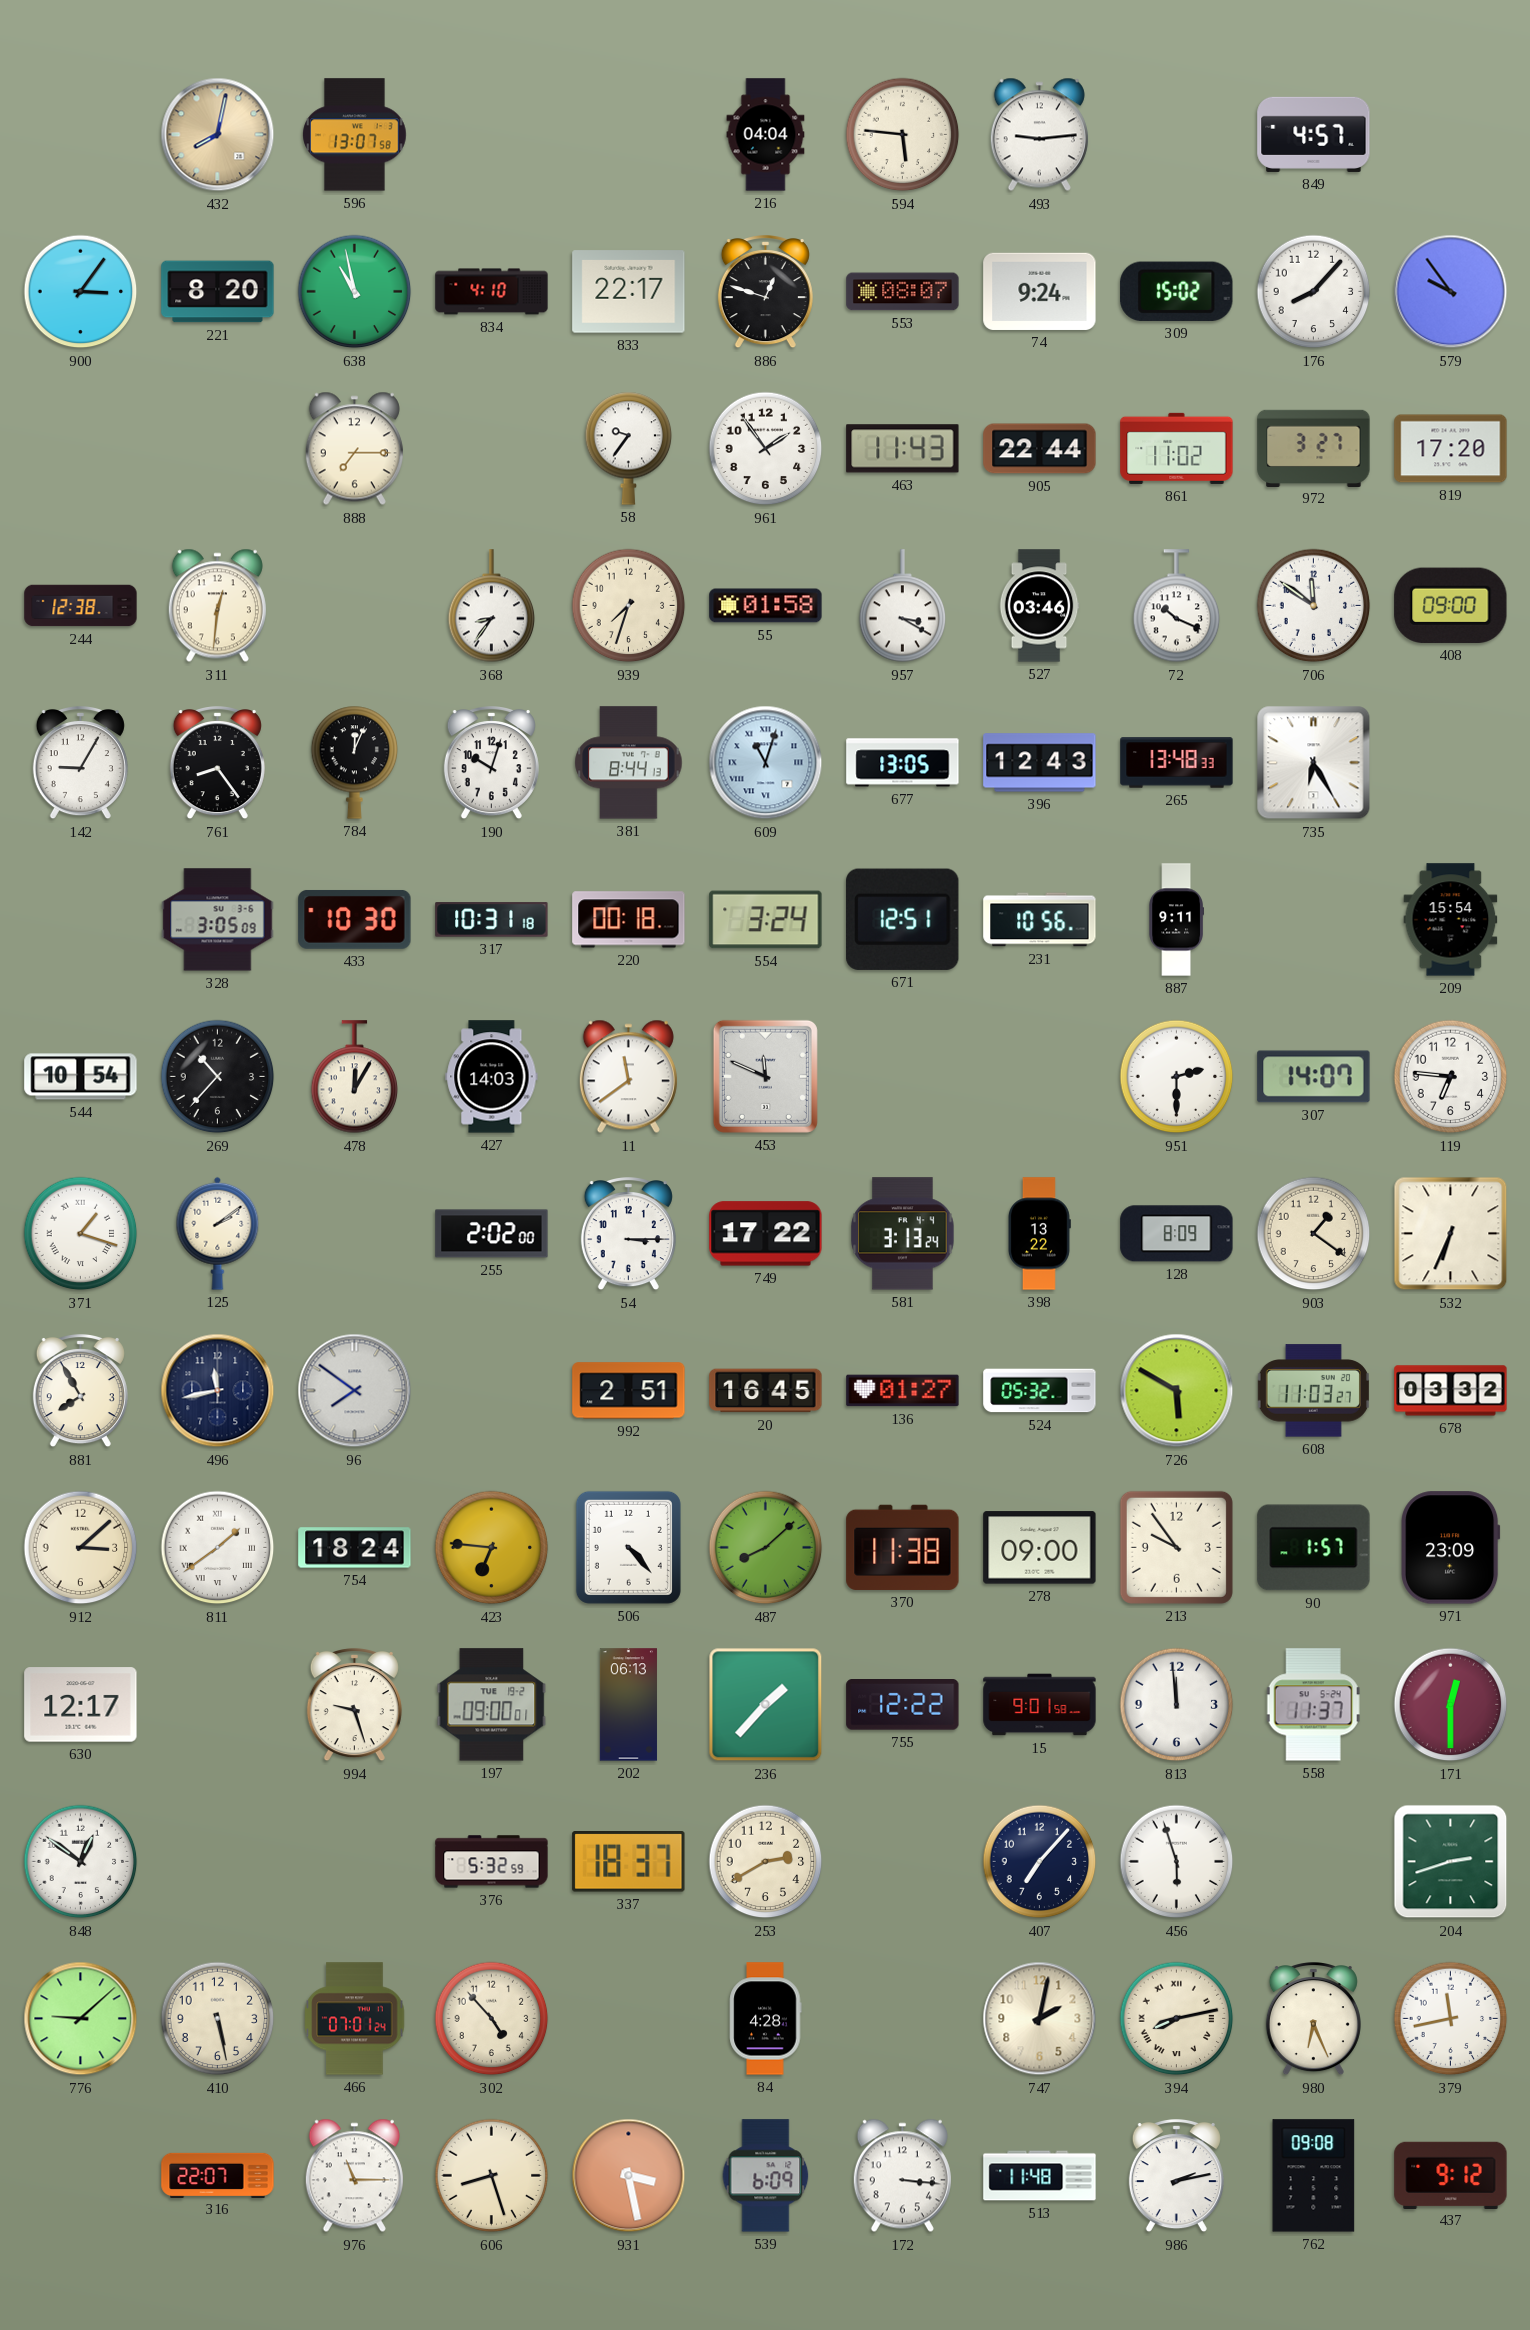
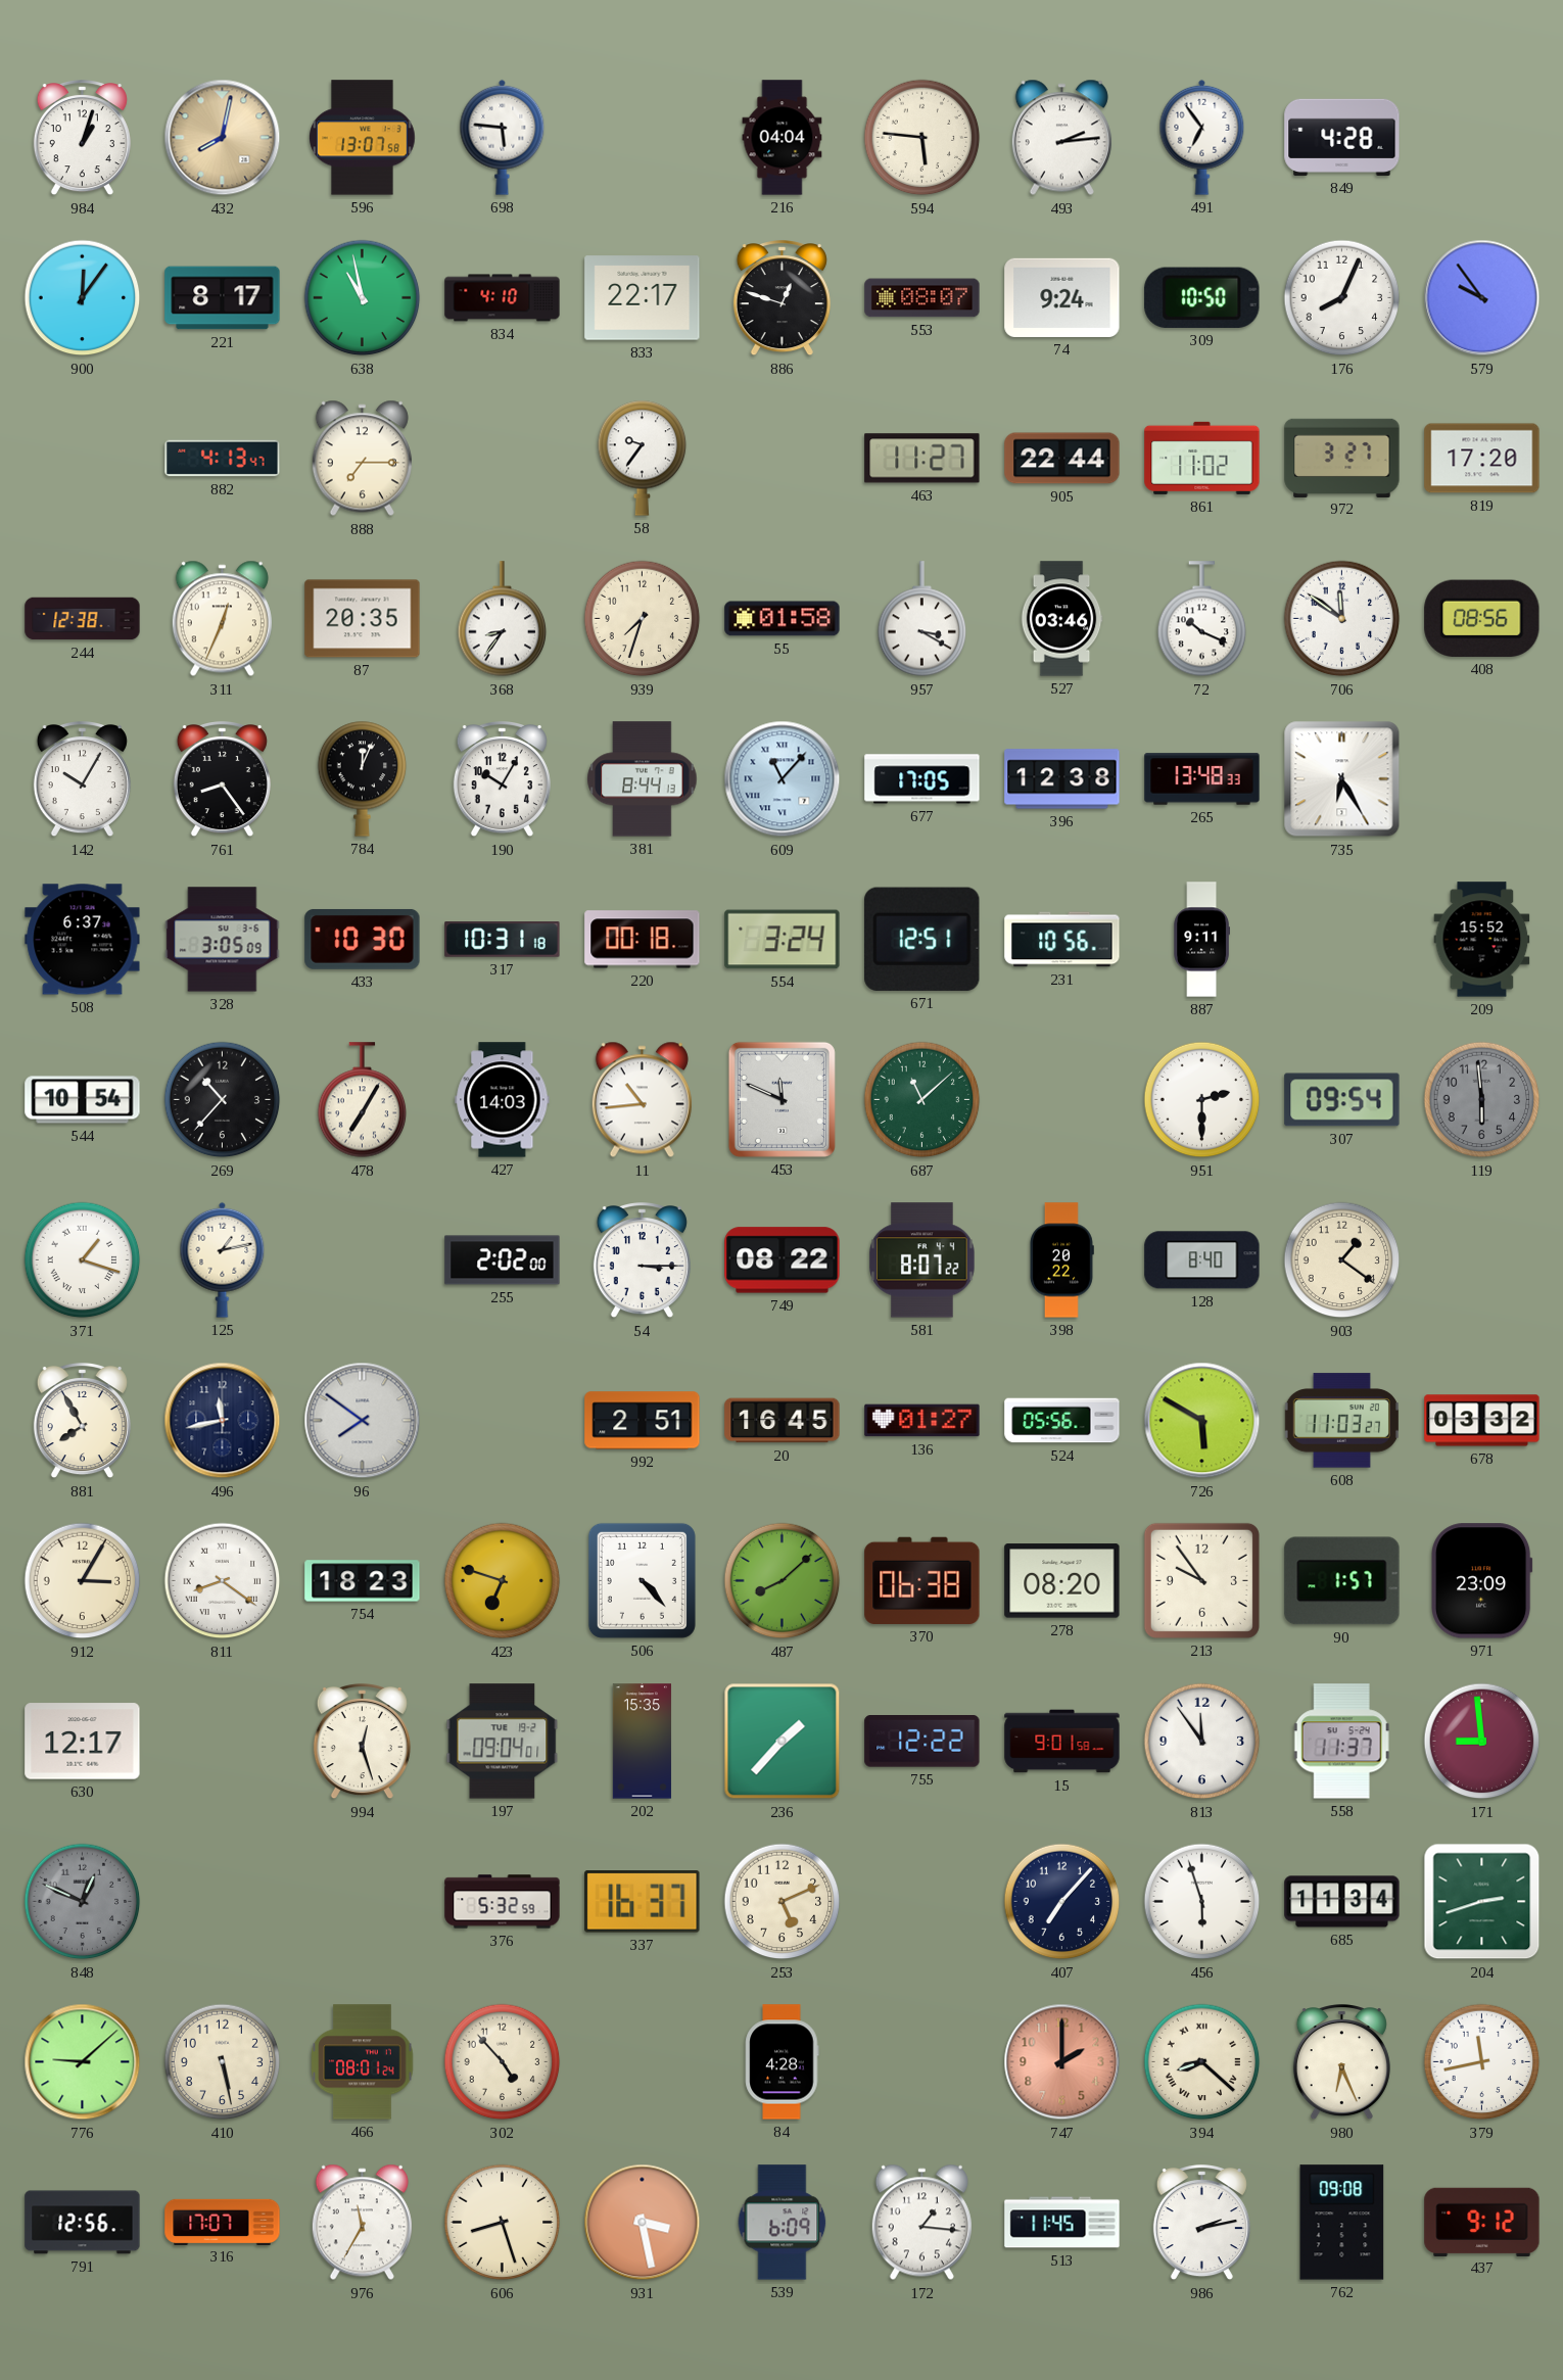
984: none -> 1:03
698: none -> 5:46
493: 9:14 -> 2:14
491: none -> 6:54
849: 4:57 -> 4:28
900: 3:06 -> 12:06
221: 8:20 -> 8:17
309: 15:02 -> 10:50
176: 8:07 -> 8:04
882: none -> 4:13
961: 1:54 -> none
463: 11:43 -> 11:27
311: 12:31 -> 12:34
87: none -> 20:35
408: 09:00 -> 08:56
142: 9:05 -> 10:05
190: 10:03 -> 10:05
609: 11:03 -> 11:07
677: 13:05 -> 17:05
396: 12:43 -> 12:38
508: none -> 6:37
209: 15:54 -> 15:52
478: 12:05 -> 7:05
11: 11:39 -> 10:44
687: none -> 11:08
307: 14:07 -> 09:54
119: 6:46 -> 5:59
119 dial: white -> grey
125: 2:09 -> 1:13
749: 17:22 -> 08:22
581: 3:13 -> 8:07
398: 13:22 -> 20:22
128: 8:09 -> 8:40
532: 6:34 -> none
524: 05:32 -> 05:56
912: 3:08 -> 3:05
811: 1:39 -> 8:21
754: 18:24 -> 18:23
423: 6:46 -> 6:48
370: 11:38 -> 06:38
278: 09:00 -> 08:20
994: 9:27 -> 12:27
197: 09:00 -> 09:04
202: 06:13 -> 15:35
813: 11:59 -> 11:54
171: 12:30 -> 8:59
848: 12:51 -> 12:49
848 dial: white -> grey
337: 18:37 -> 16:37
253: 2:40 -> 5:11
685: none -> 11:34
466: 07:01 -> 08:01
747: 2:02 -> 2:00
747 dial: cream -> salmon
394: 8:13 -> 8:22
791: none -> 12:56
316: 22:07 -> 17:07
976: 11:15 -> 11:35
172: 3:16 -> 1:16
513: 11:48 -> 11:45
